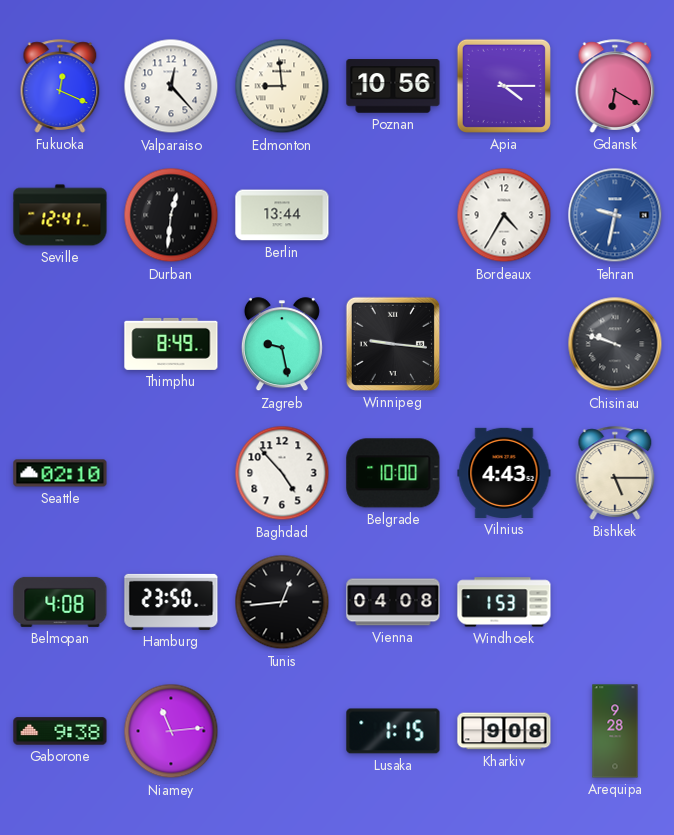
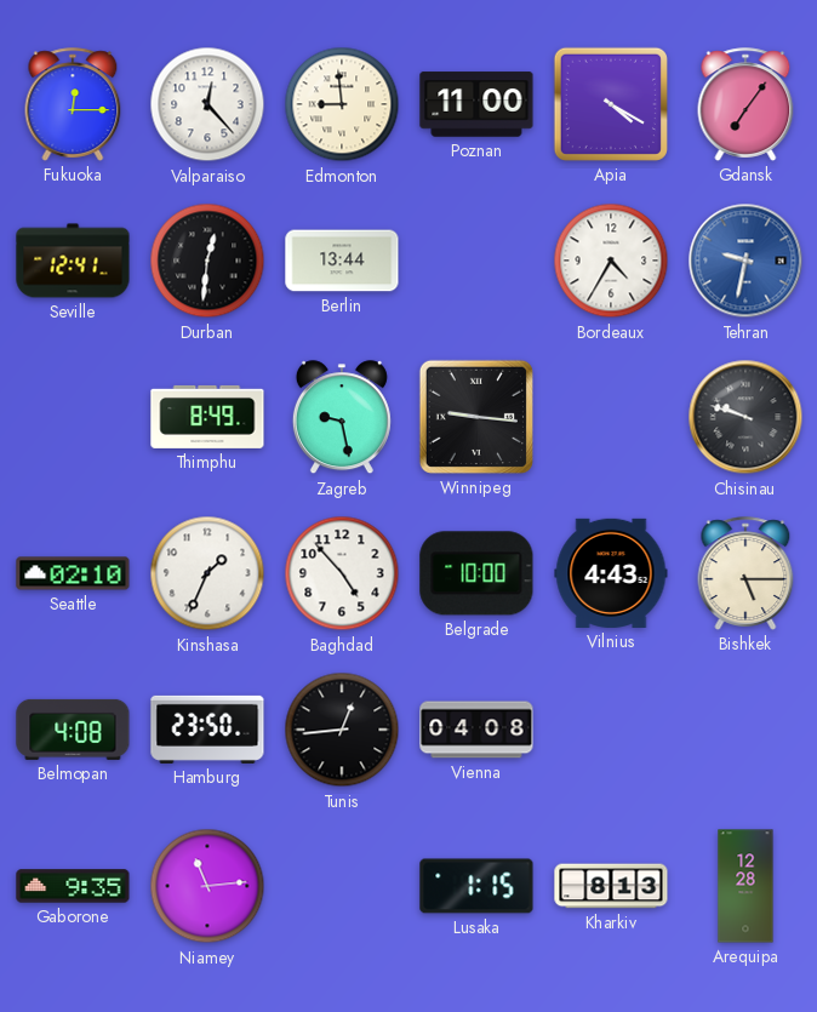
Fukuoka: 12:19 -> 12:15
Poznan: 10:56 -> 11:00
Apia: 4:15 -> 4:20
Gdansk: 6:20 -> 7:06
Kinshasa: none -> 1:34
Windhoek: 1:53 -> none
Gaborone: 9:38 -> 9:35
Kharkiv: 9:08 -> 8:13
Arequipa: 9:28 -> 12:28
